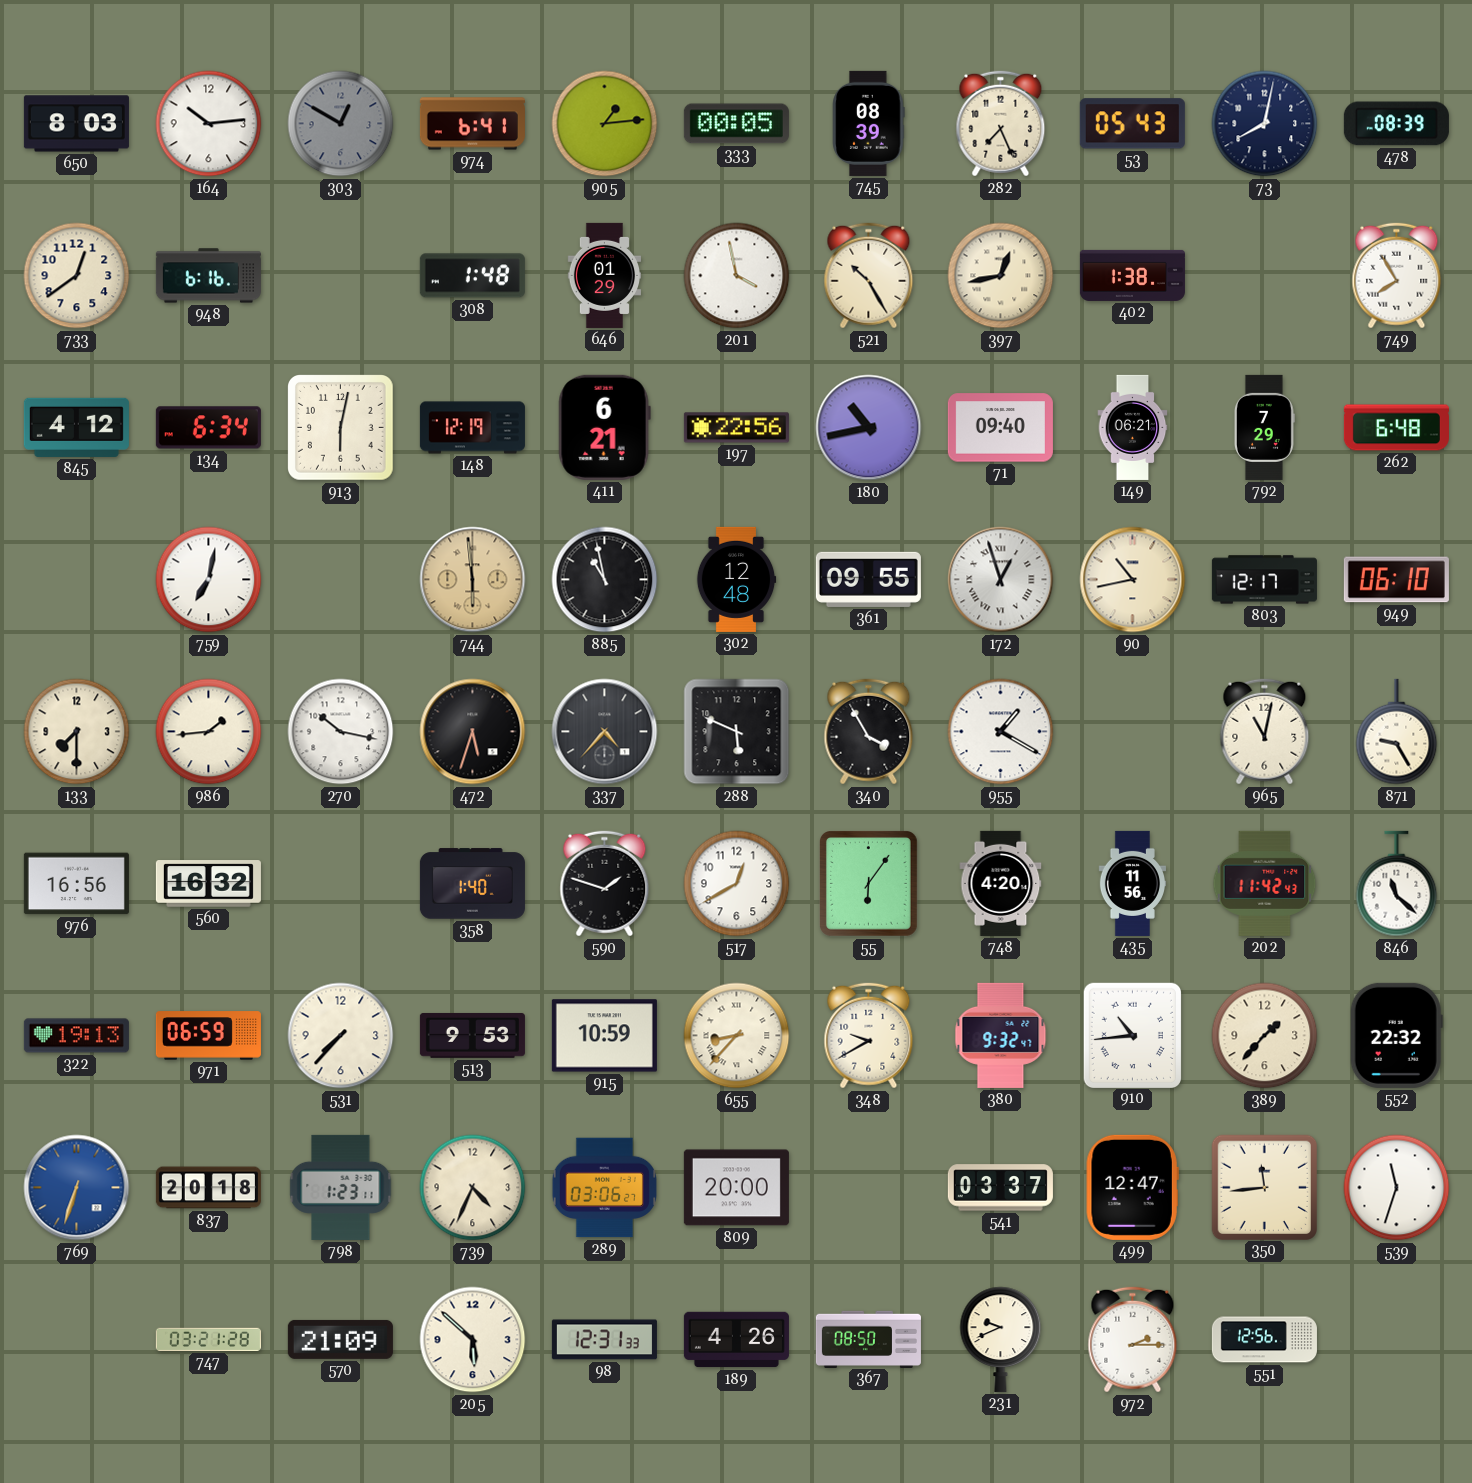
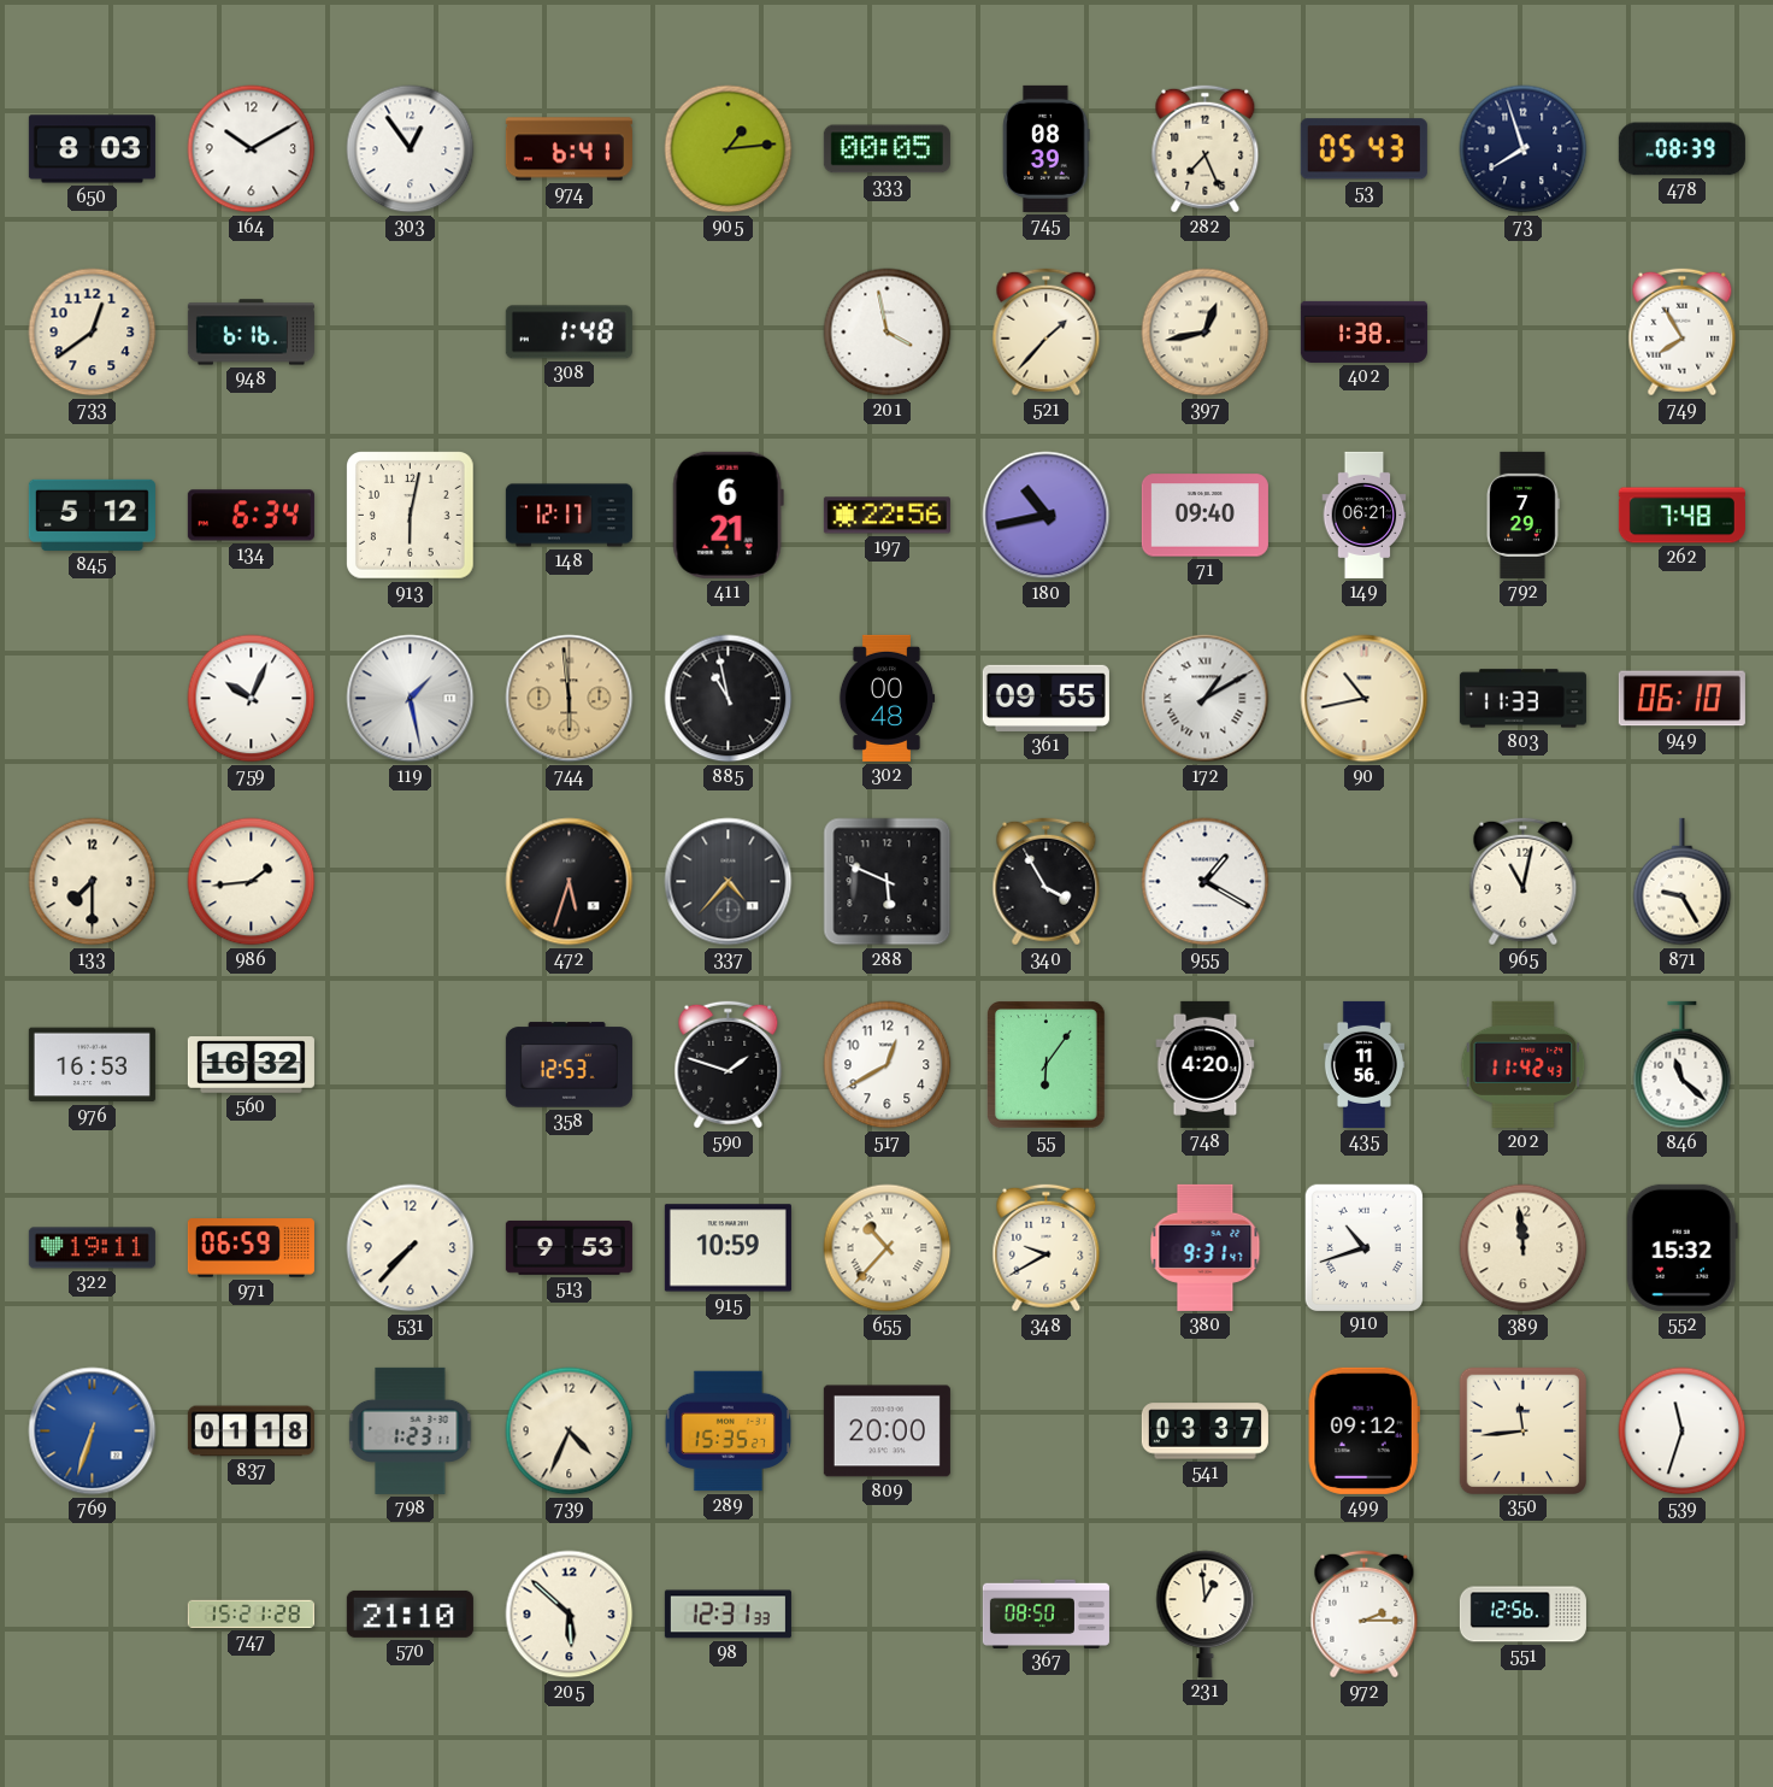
164: 10:14 -> 10:10
303: 12:50 -> 12:54
303 dial: grey -> white
73: 8:02 -> 7:57
646: 01:29 -> none
521: 10:25 -> 1:37
845: 4:12 -> 5:12
148: 12:19 -> 12:17
262: 6:48 -> 7:48
759: 7:02 -> 10:04
119: none -> 1:28
302: 12:48 -> 00:48
172: 12:57 -> 1:10
803: 12:17 -> 11:33
270: 10:17 -> none
976: 16:56 -> 16:53
358: 1:40 -> 12:53
322: 19:13 -> 19:11
655: 8:37 -> 10:37
380: 9:32 -> 9:31
910: 10:44 -> 10:42
389: 1:37 -> 11:59
552: 22:32 -> 15:32
837: 20:18 -> 01:18
289: 03:06 -> 15:35
499: 12:47 -> 09:12
747: 03:21 -> 15:21
570: 21:09 -> 21:10
189: 4:26 -> none
231: 9:41 -> 12:59
